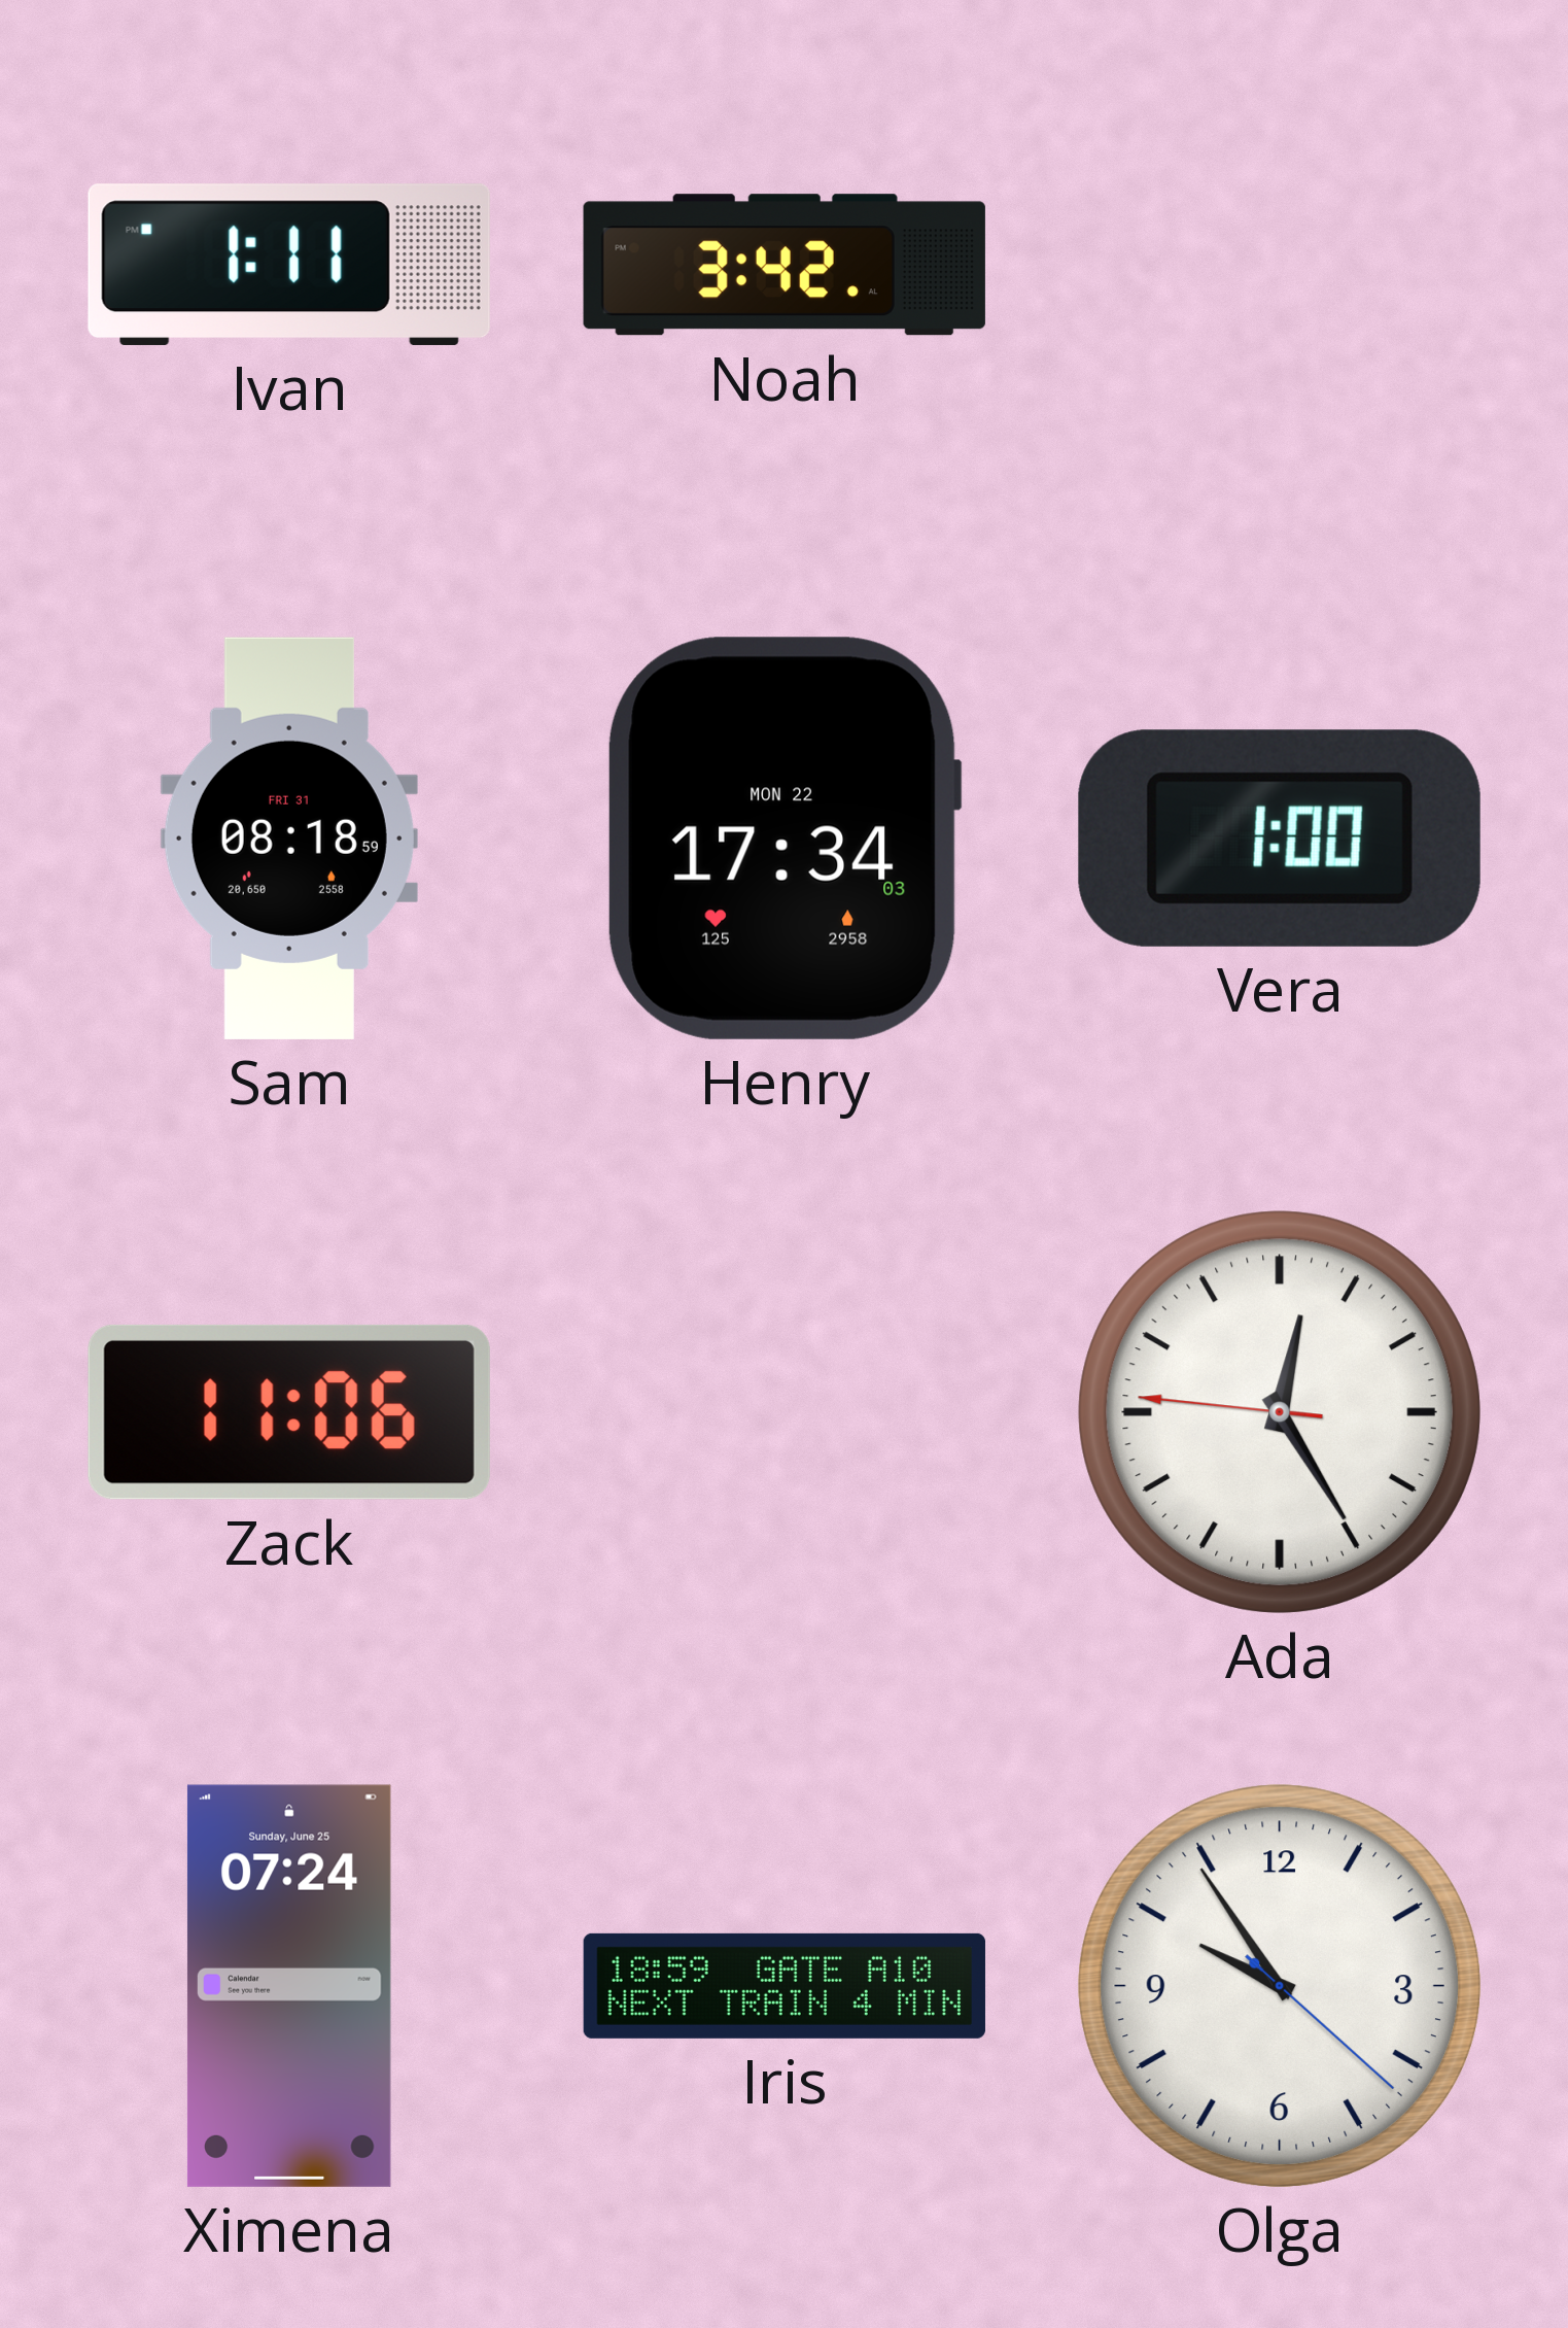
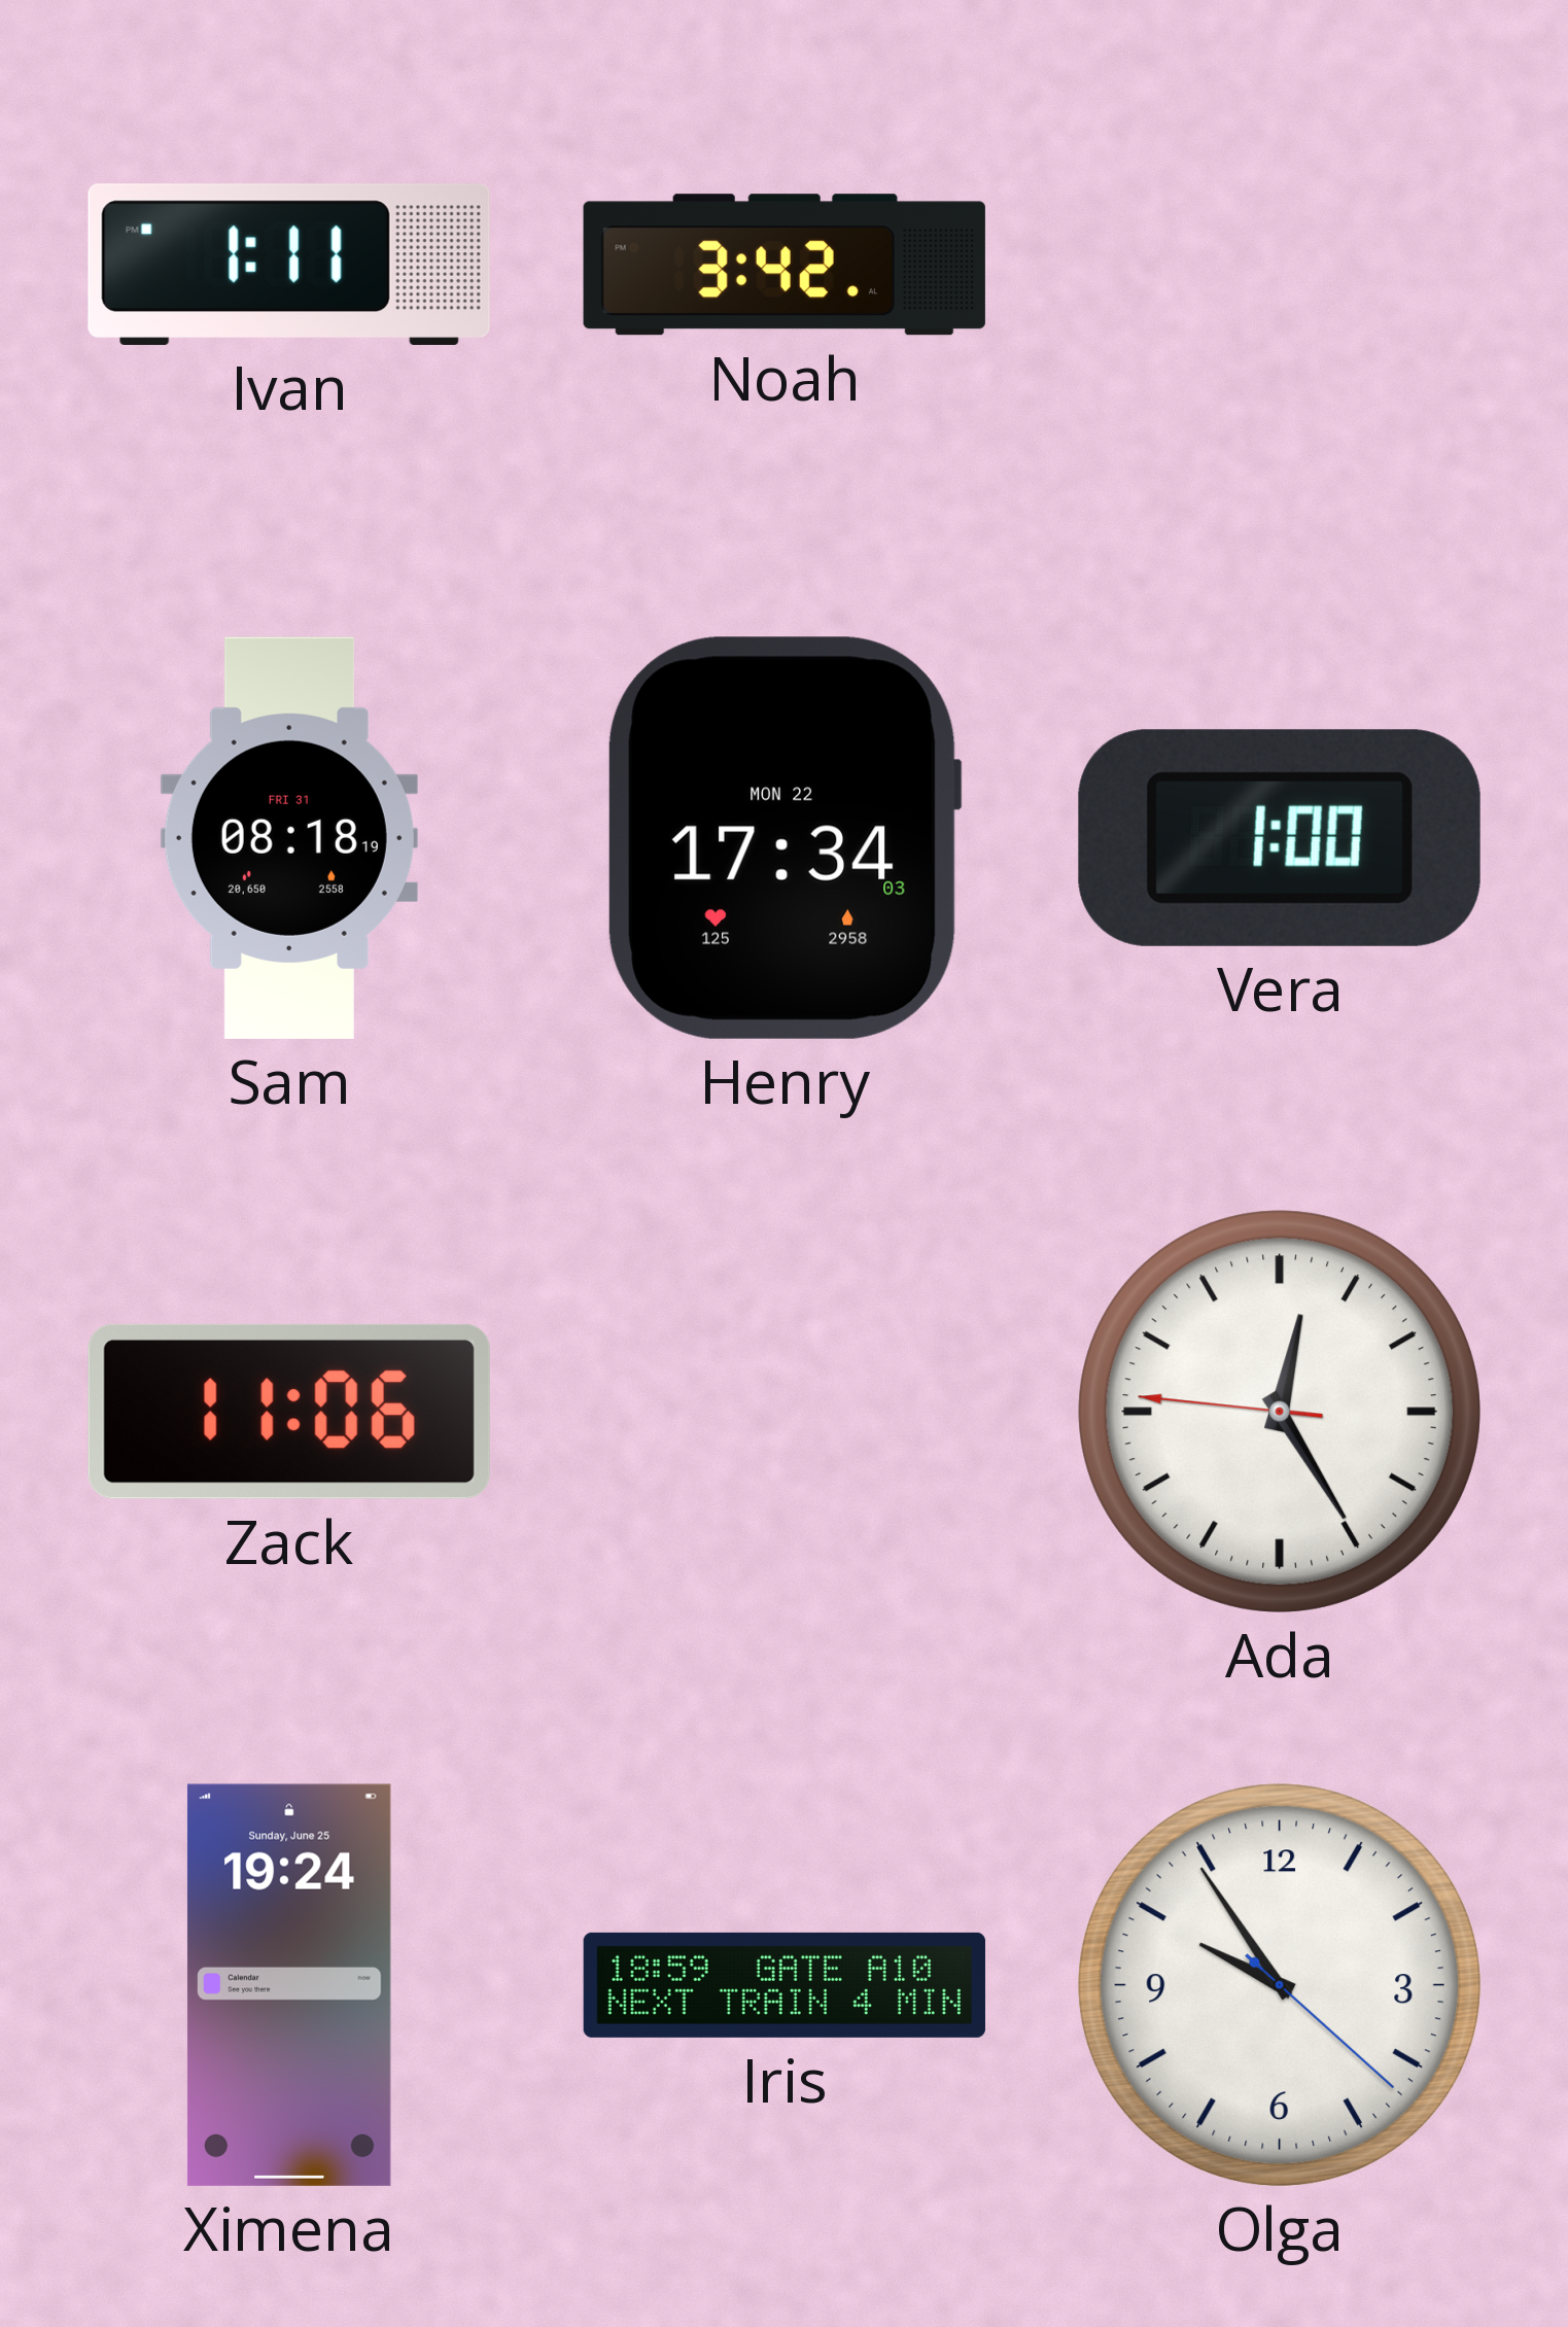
Sam: 08:18:59 -> 08:18:19
Ximena: 07:24 -> 19:24
